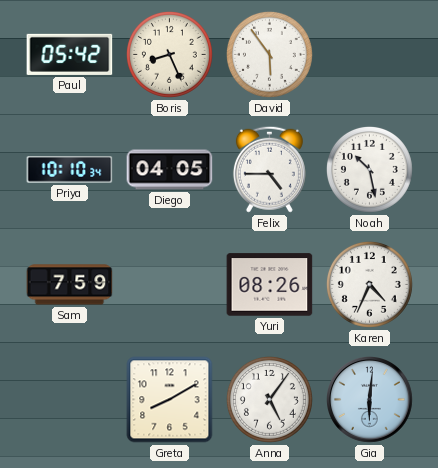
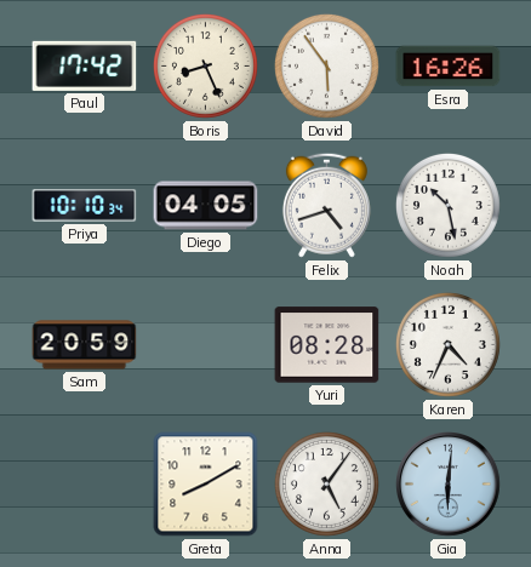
Paul: 05:42 -> 17:42
Esra: none -> 16:26
Felix: 4:45 -> 4:42
Sam: 7:59 -> 20:59
Yuri: 08:26 -> 08:28
